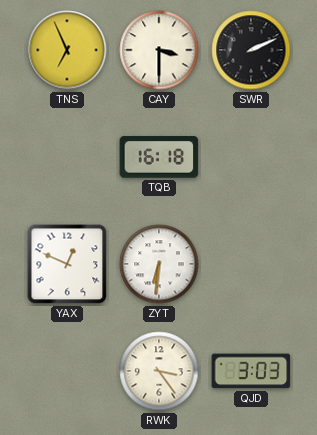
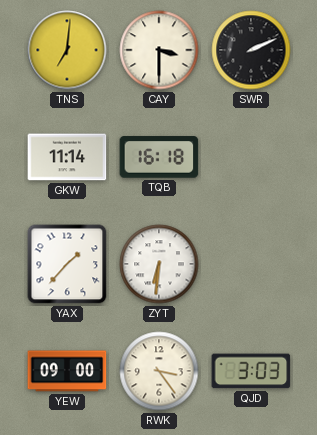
TNS: 6:56 -> 7:01
GKW: none -> 11:14
YAX: 12:49 -> 1:37
YEW: none -> 09:00
